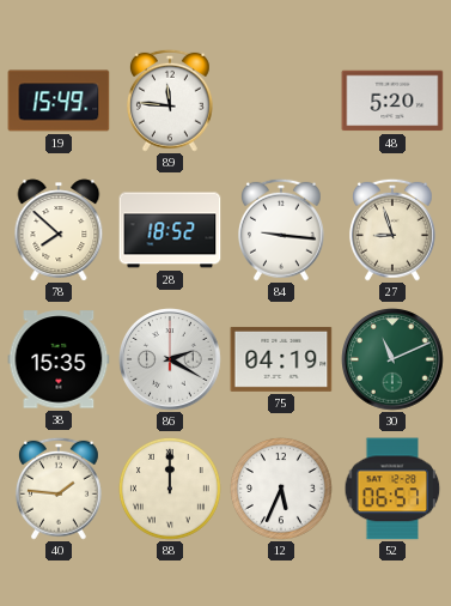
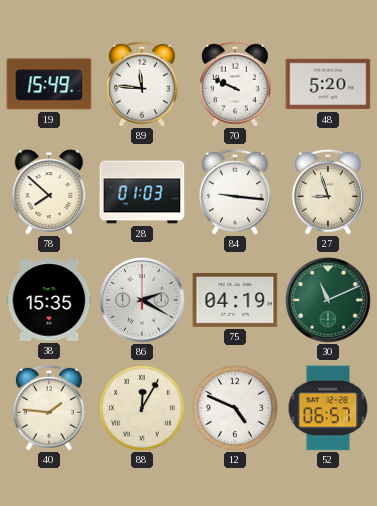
70: none -> 9:49
28: 18:52 -> 01:03
88: 12:00 -> 12:05
12: 5:34 -> 4:49
